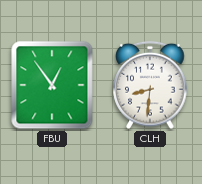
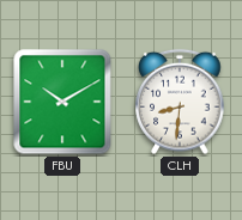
FBU: 12:54 -> 10:10
